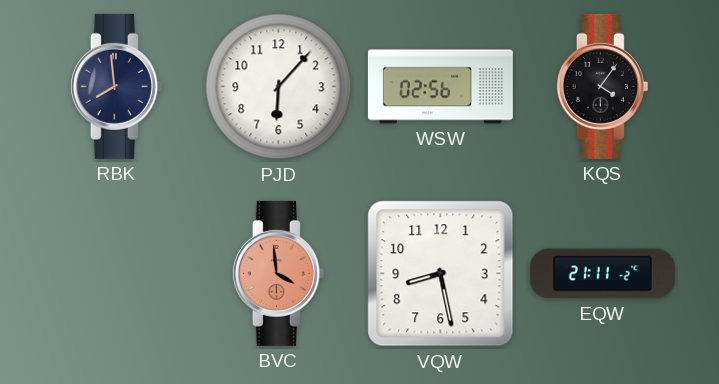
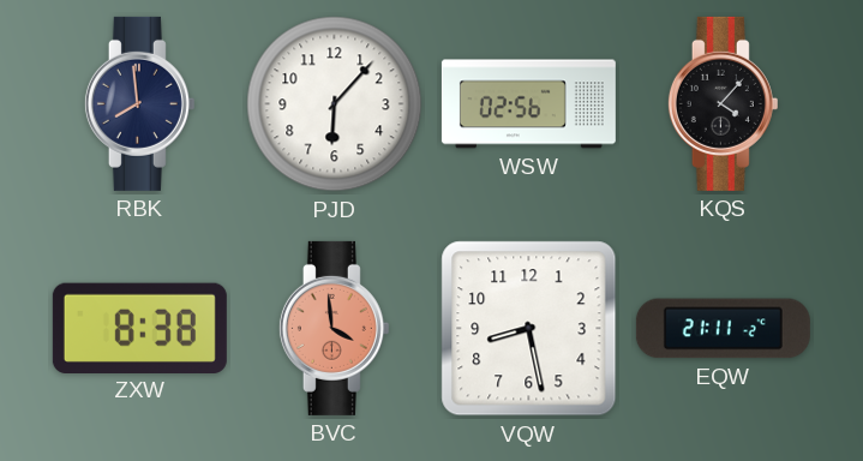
KQS: 4:06 -> 4:07
ZXW: none -> 8:38
